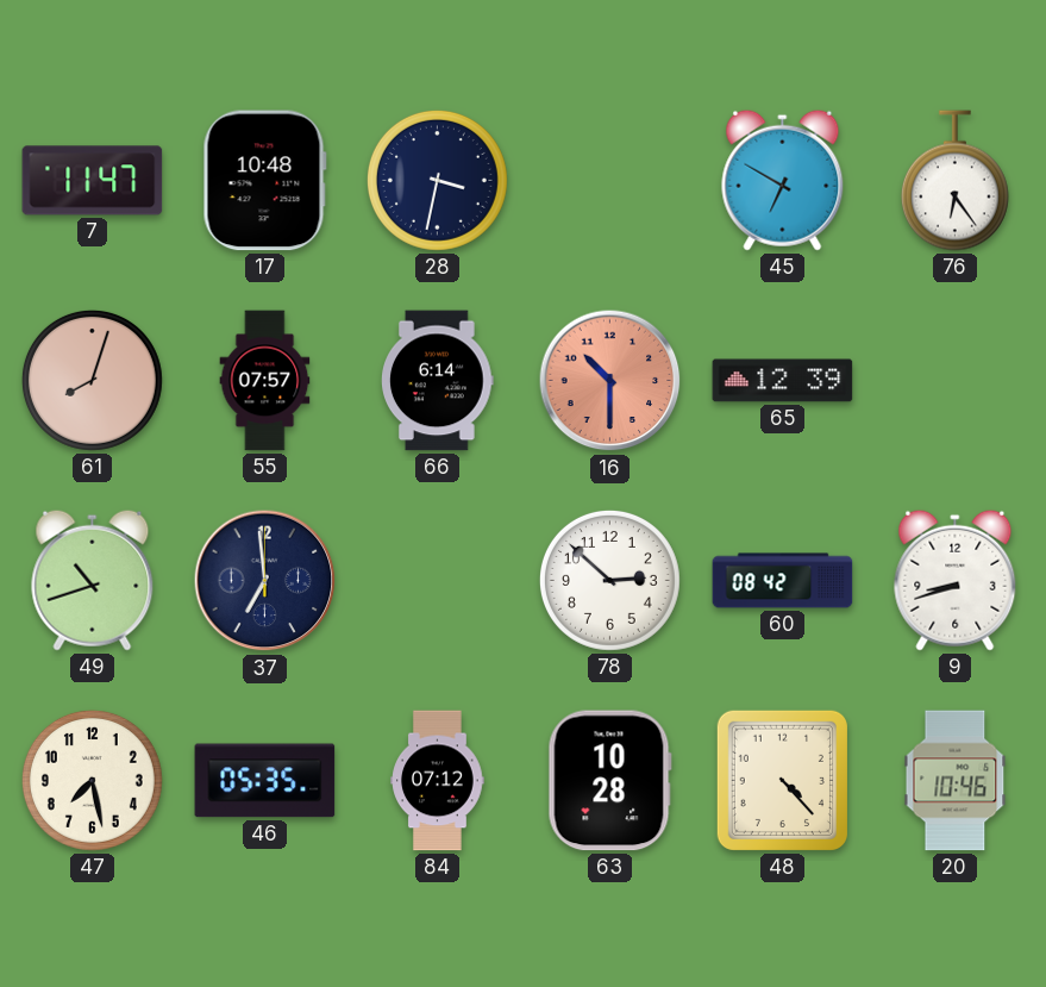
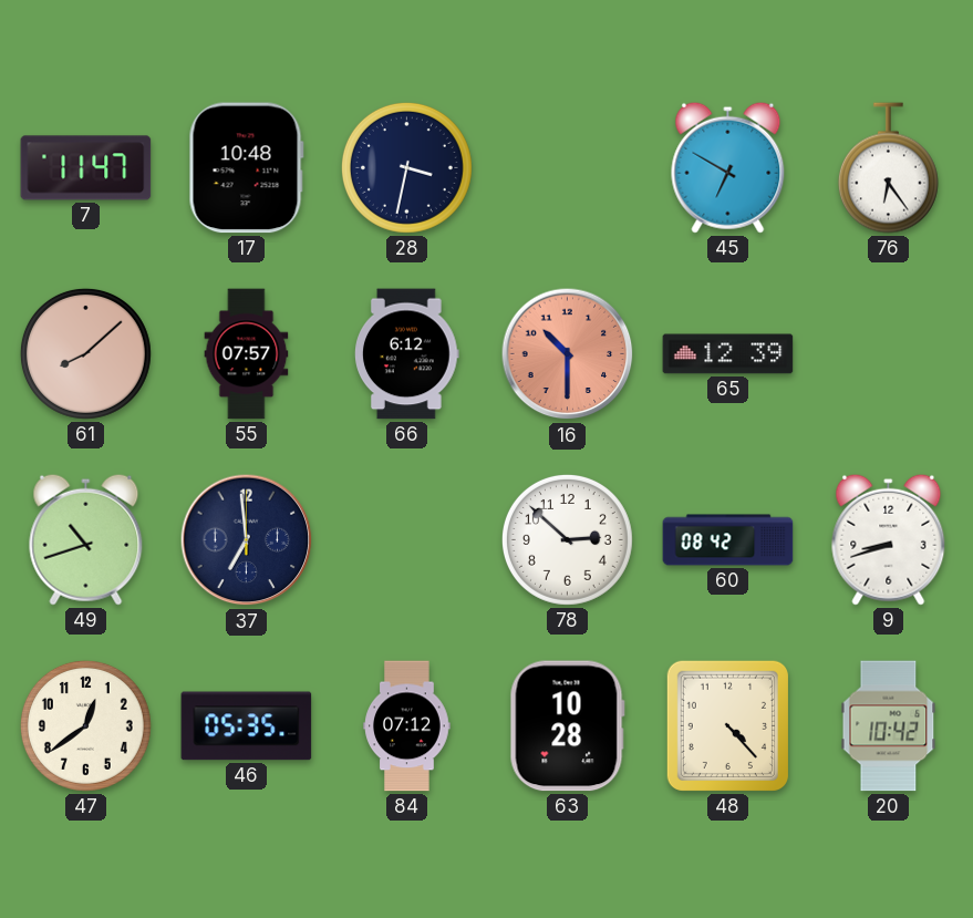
61: 8:03 -> 8:08
66: 6:14 -> 6:12
47: 7:28 -> 12:39
20: 10:46 -> 10:42
